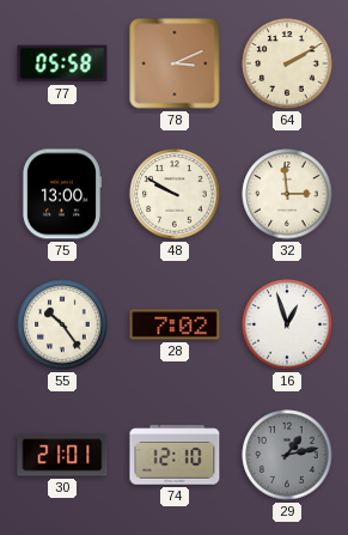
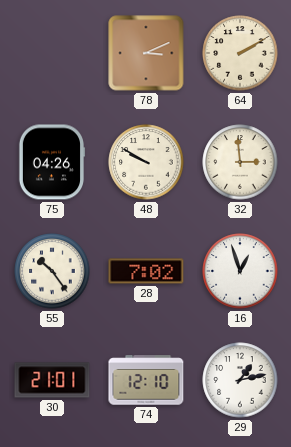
77: 05:58 -> none
75: 13:00 -> 04:26
29 dial: grey -> white
